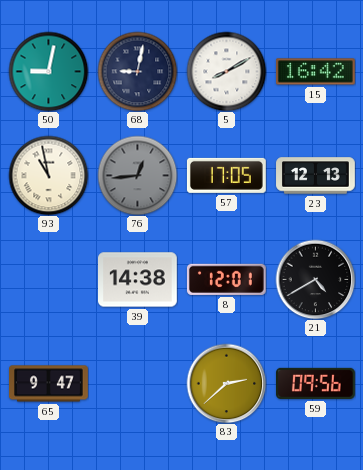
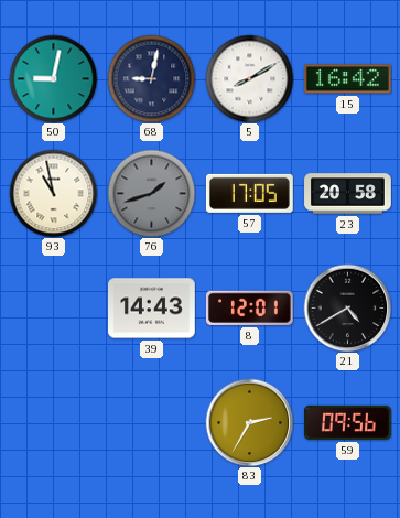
76: 12:44 -> 1:42
23: 12:13 -> 20:58
39: 14:38 -> 14:43
65: 9:47 -> none
83: 2:38 -> 2:35
